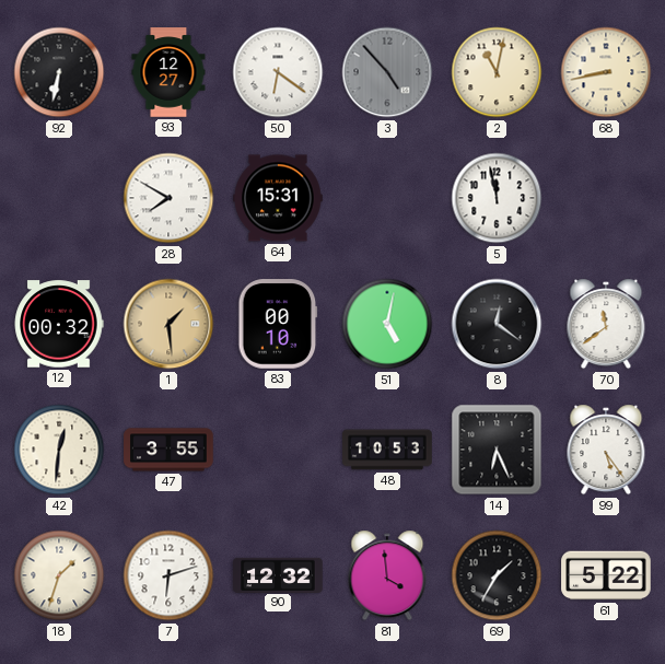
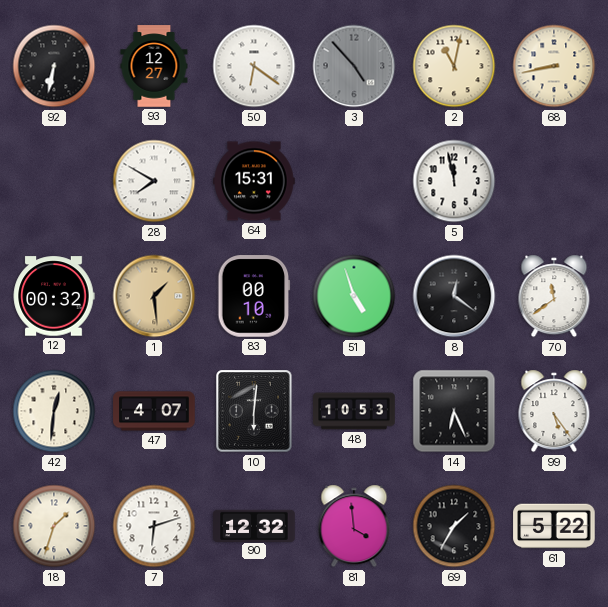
51: 5:02 -> 4:57
47: 3:55 -> 4:07
10: none -> 6:01
